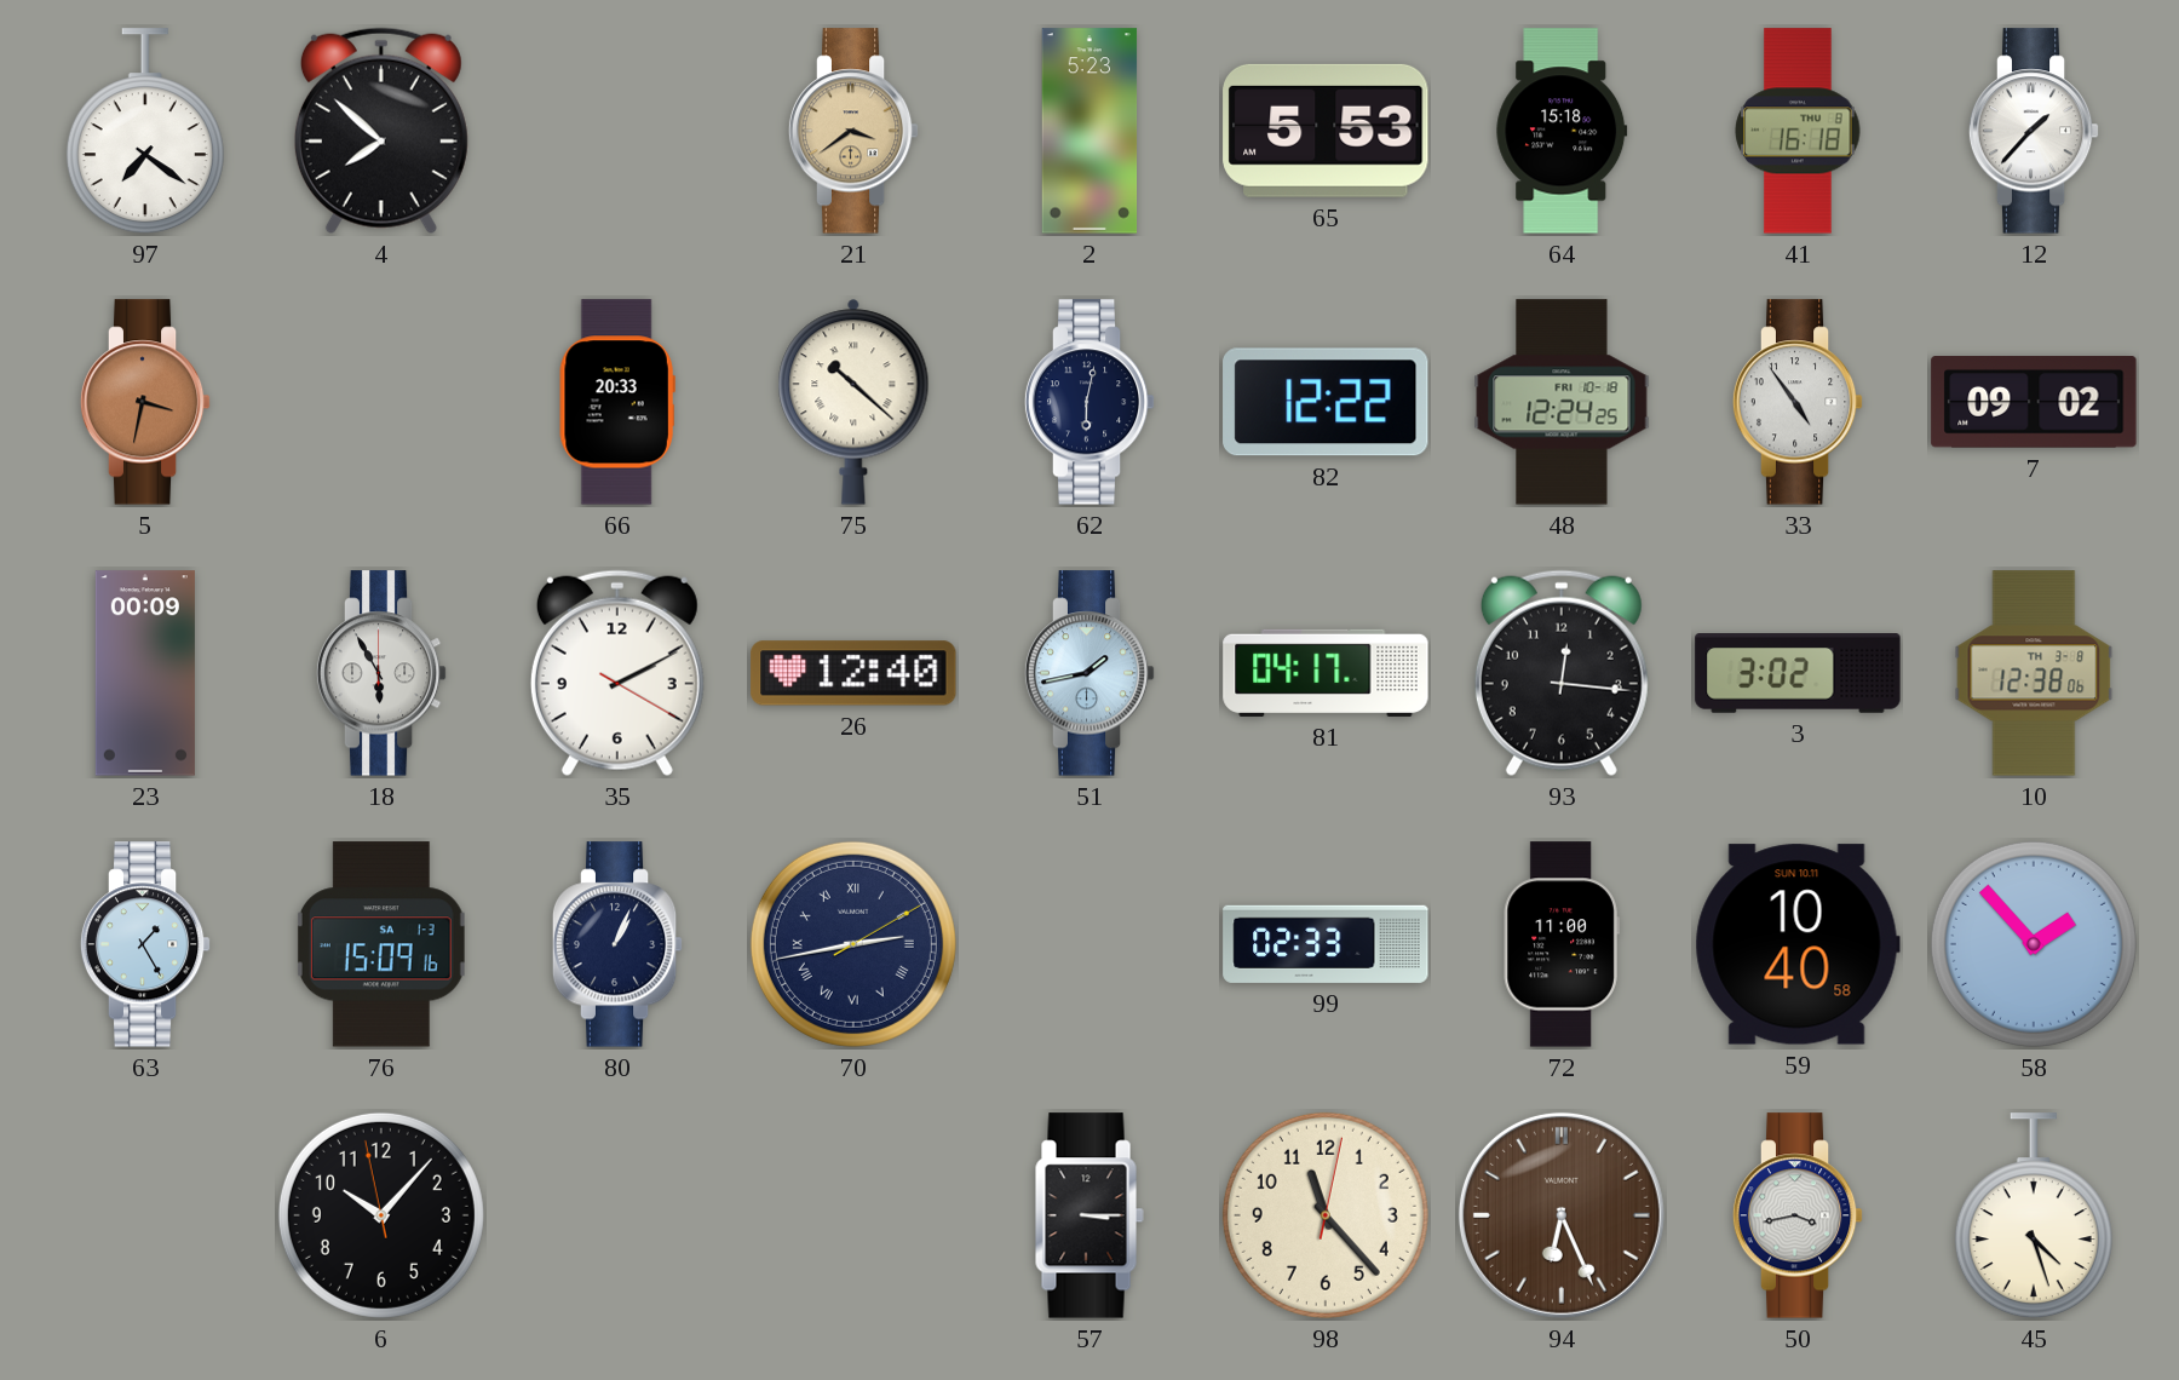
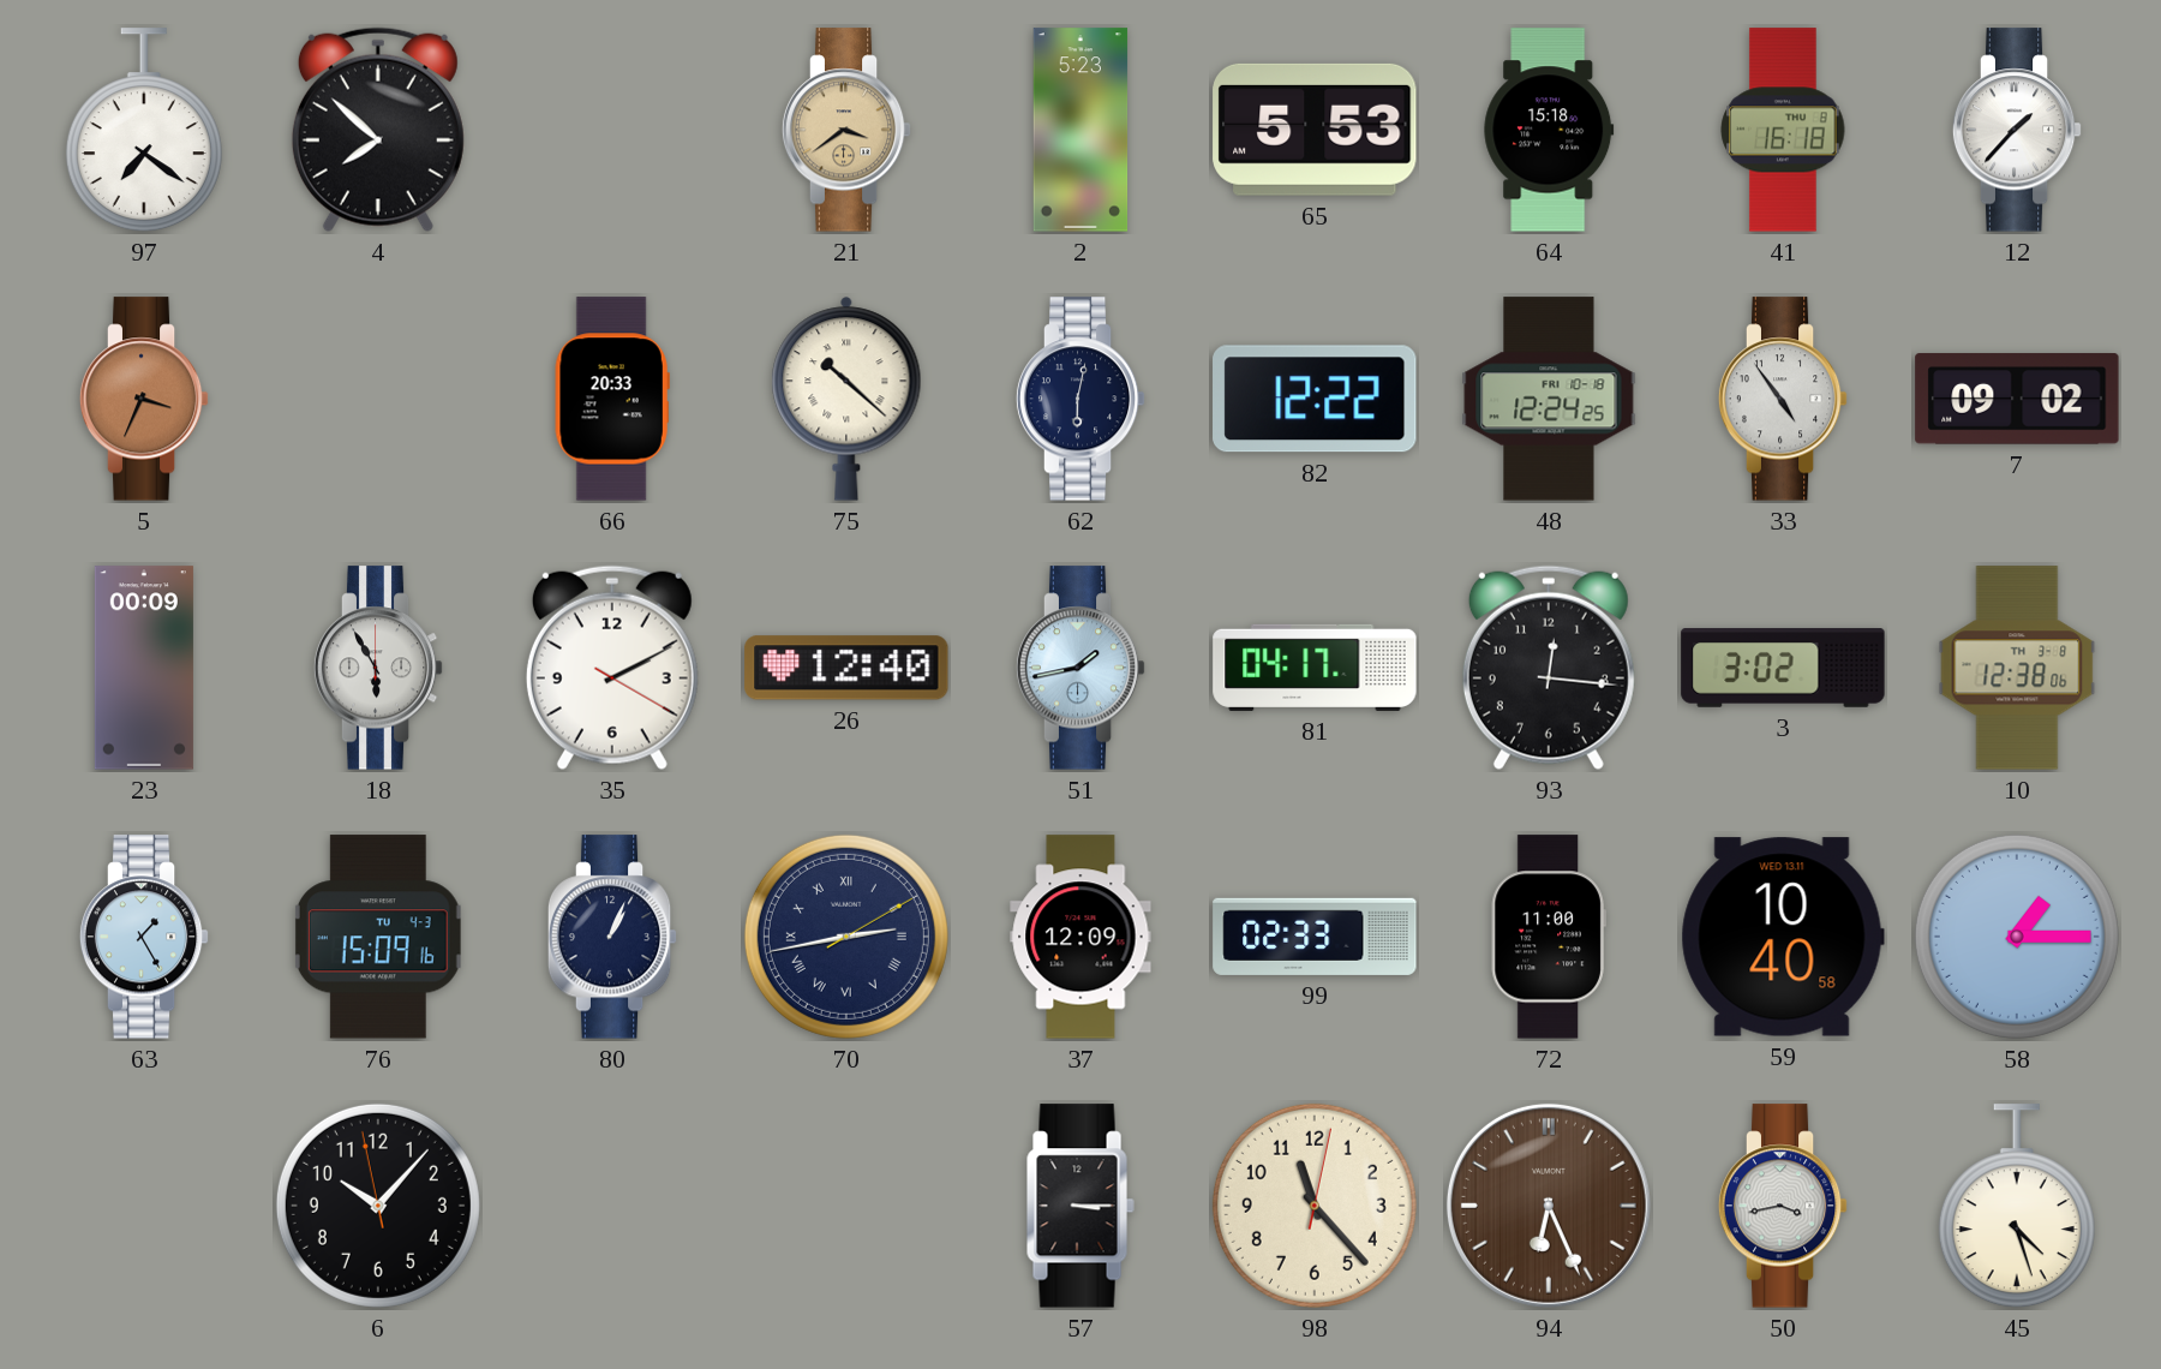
5: 3:32 -> 3:34
76 date: SA 1-3 -> TU 4-3
37: none -> 12:09
59 date: SUN 10.11 -> WED 13.11
58: 1:53 -> 1:15
